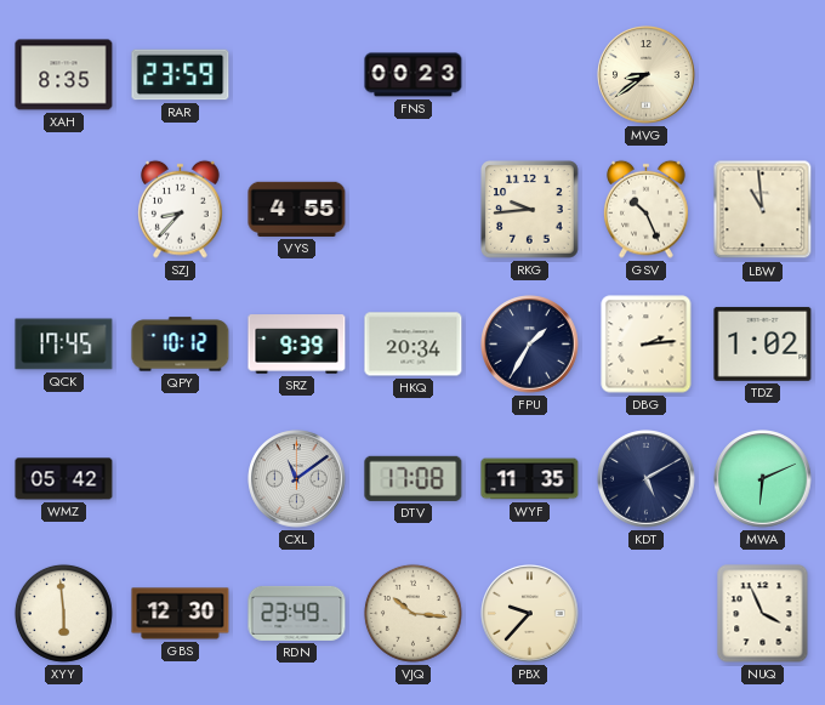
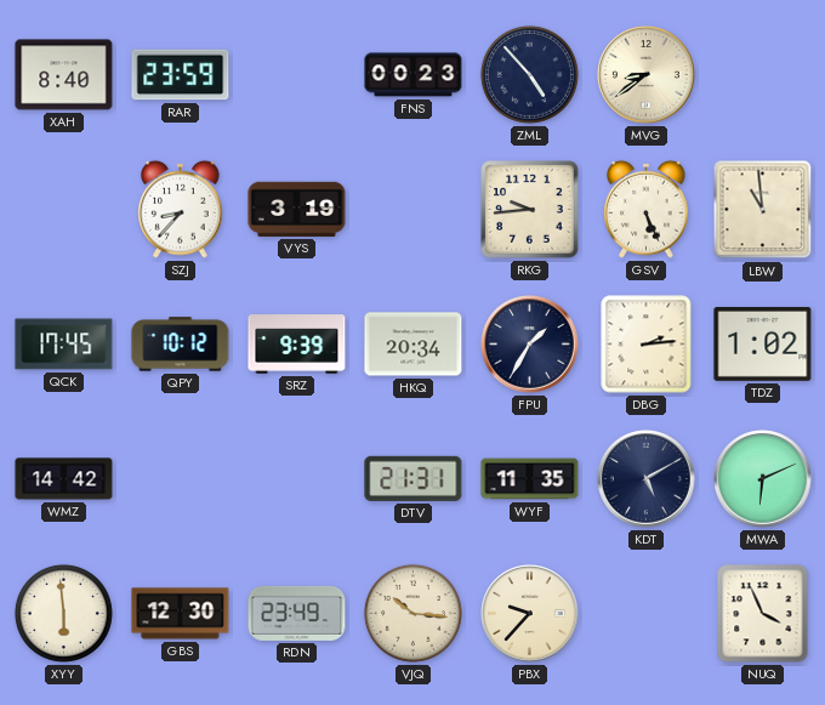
XAH: 8:35 -> 8:40
ZML: none -> 4:53
VYS: 4:55 -> 3:19
GSV: 10:26 -> 5:26
WMZ: 05:42 -> 14:42
CXL: 11:09 -> none
DTV: 17:08 -> 21:31
